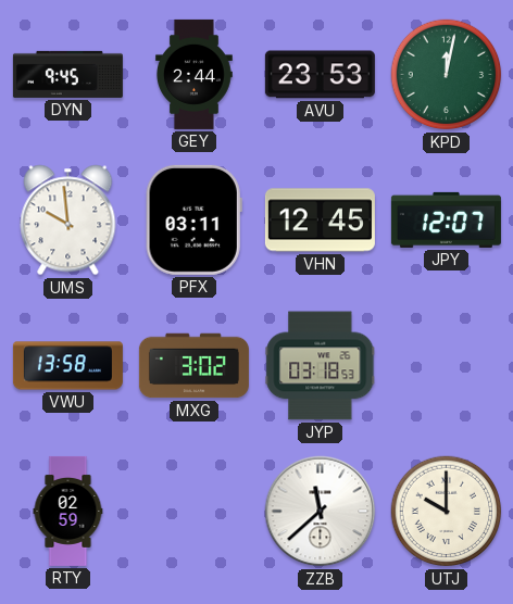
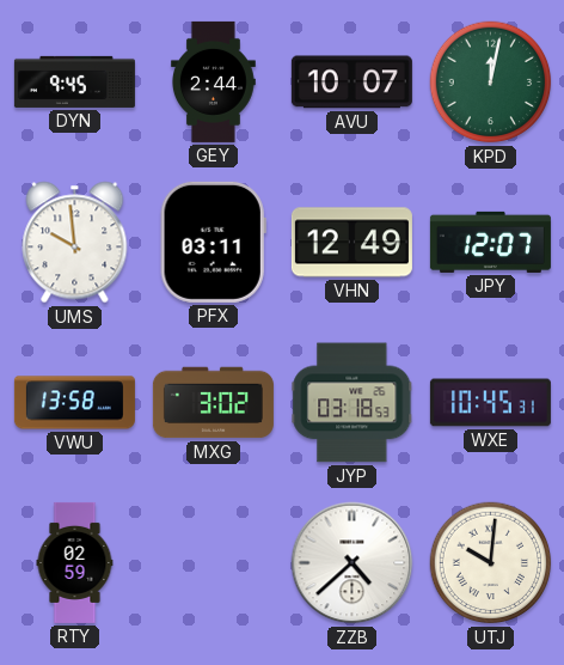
AVU: 23:53 -> 10:07
VHN: 12:45 -> 12:49
WXE: none -> 10:45
ZZB: 11:38 -> 4:38
UTJ: 10:00 -> 10:01
